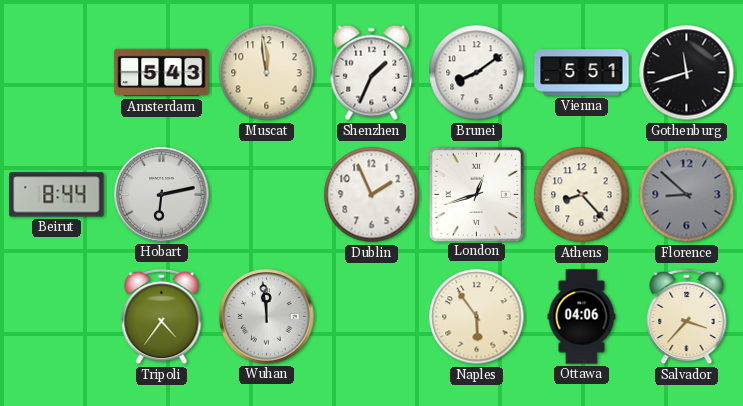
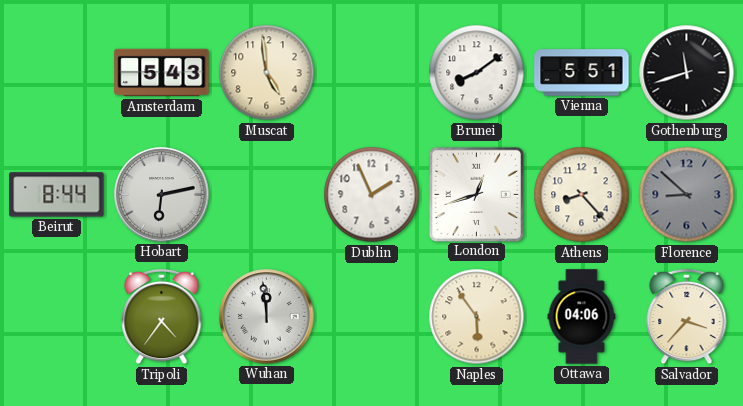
Muscat: 11:59 -> 4:59
Shenzhen: 1:34 -> none
